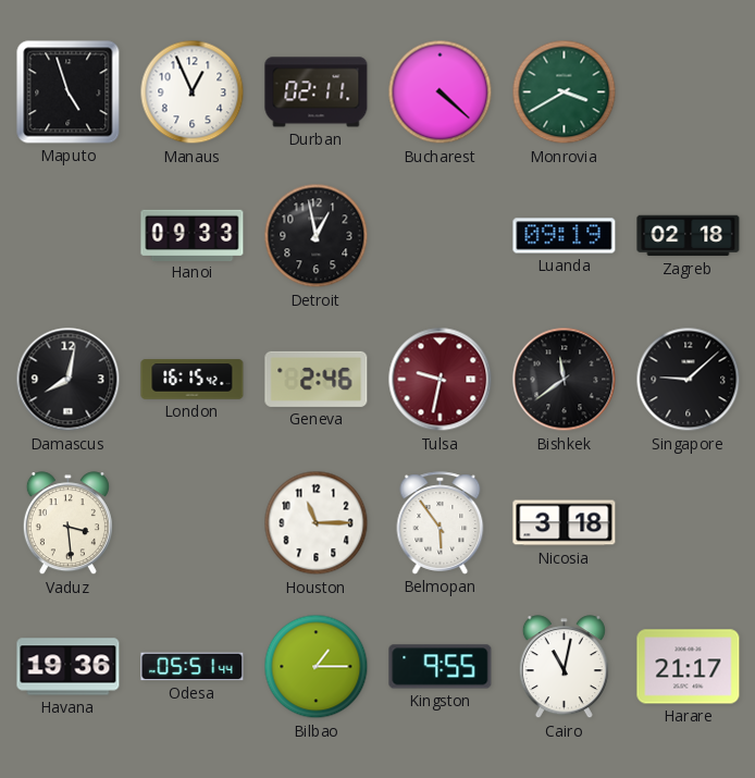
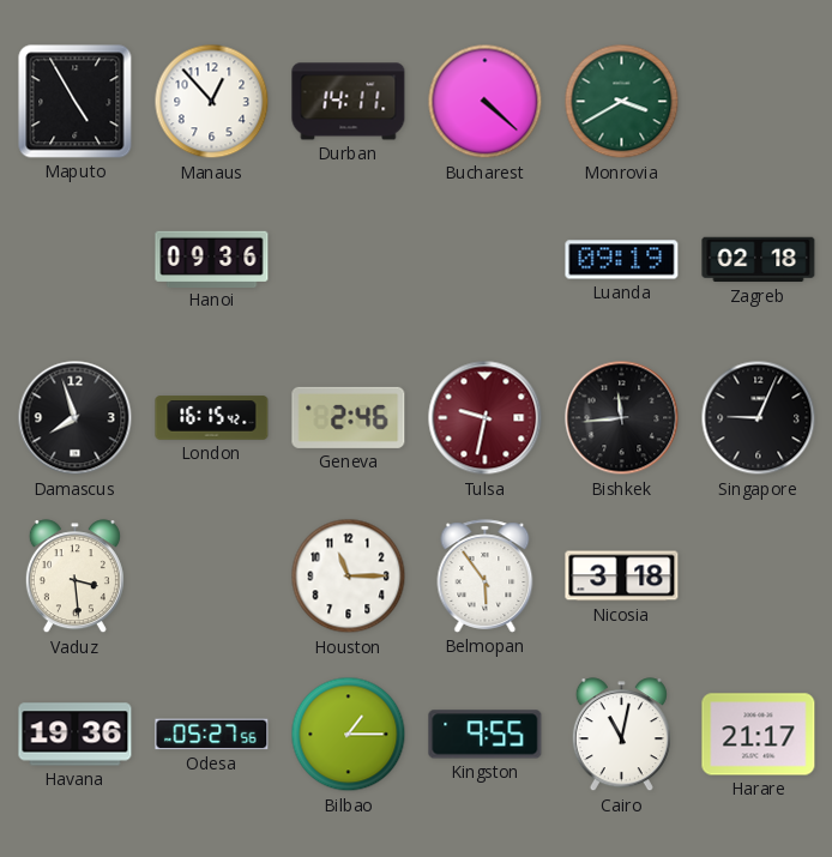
Maputo: 4:57 -> 4:55
Manaus: 12:56 -> 12:53
Durban: 02:11 -> 14:11
Hanoi: 09:33 -> 09:36
Detroit: 12:58 -> none
Damascus: 8:02 -> 7:57
Bishkek: 11:39 -> 11:44
Singapore: 9:08 -> 9:04
Odesa: 05:51 -> 05:27
